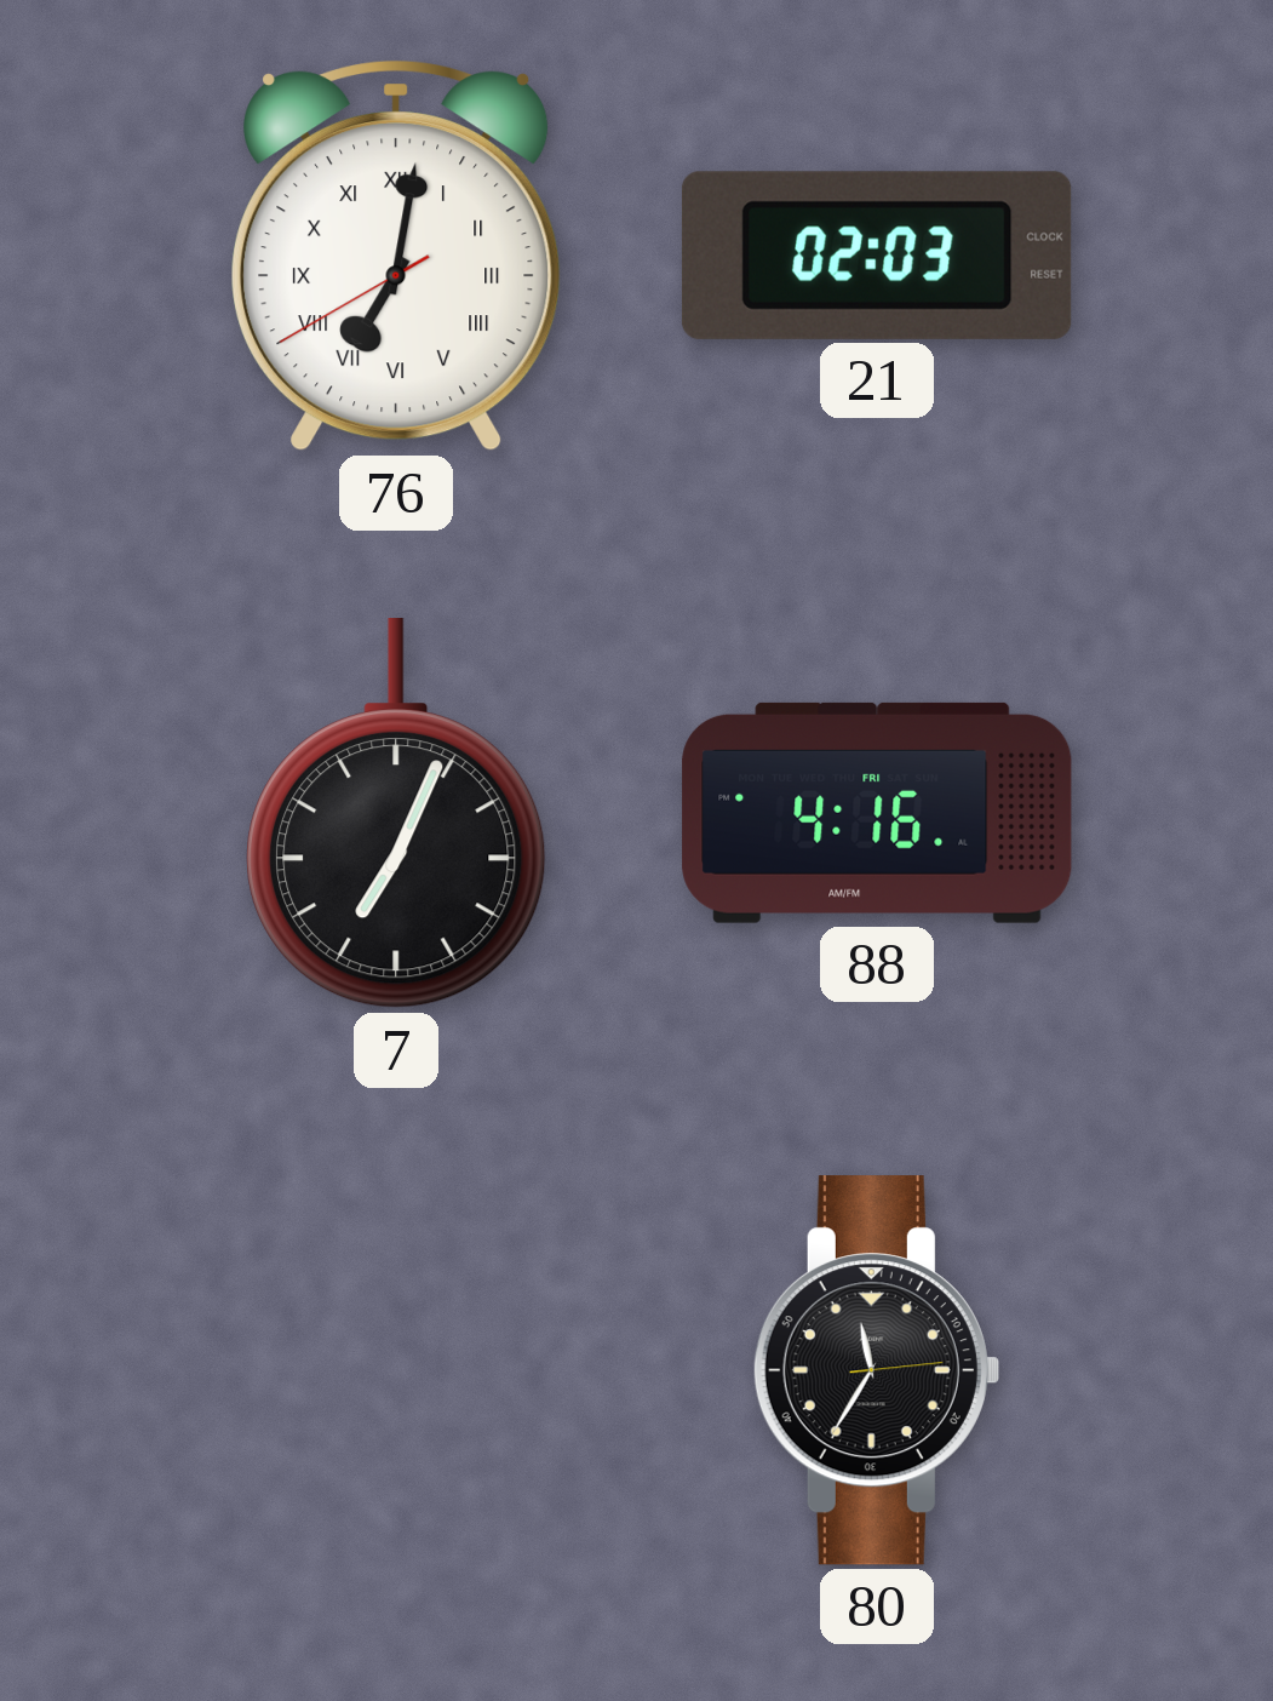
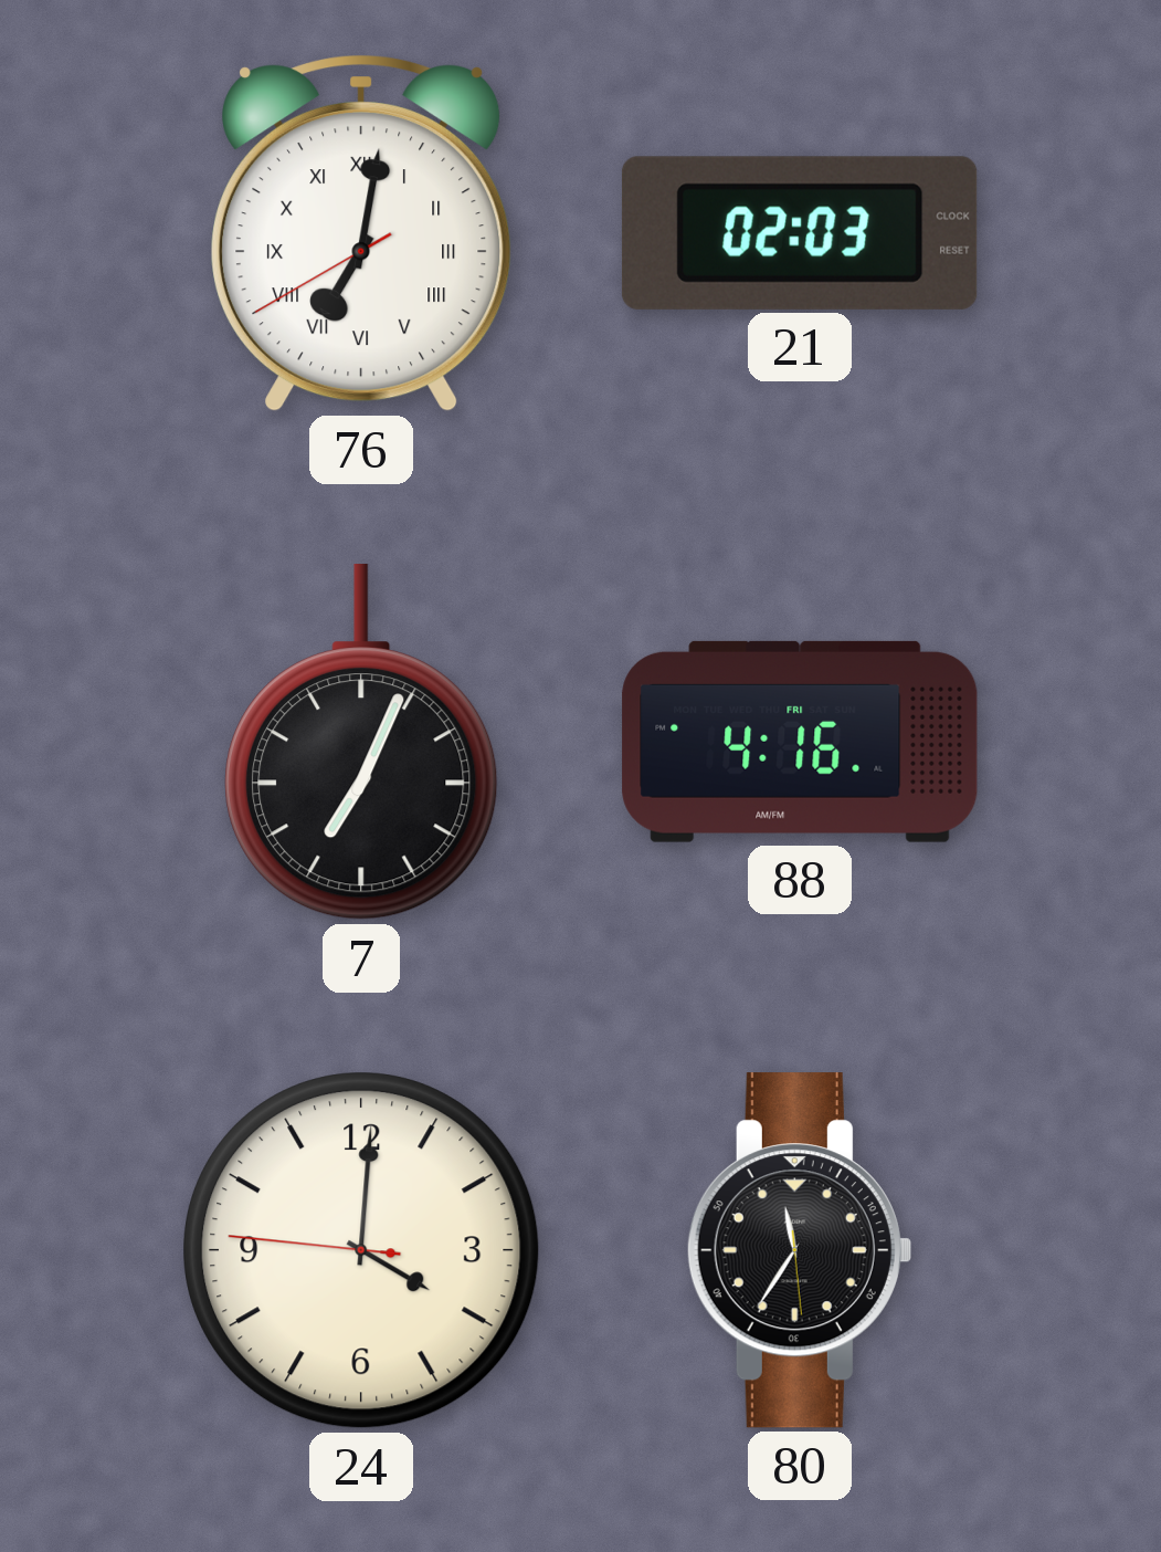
24: none -> 4:00
80: 11:35:14 -> 11:35:29
